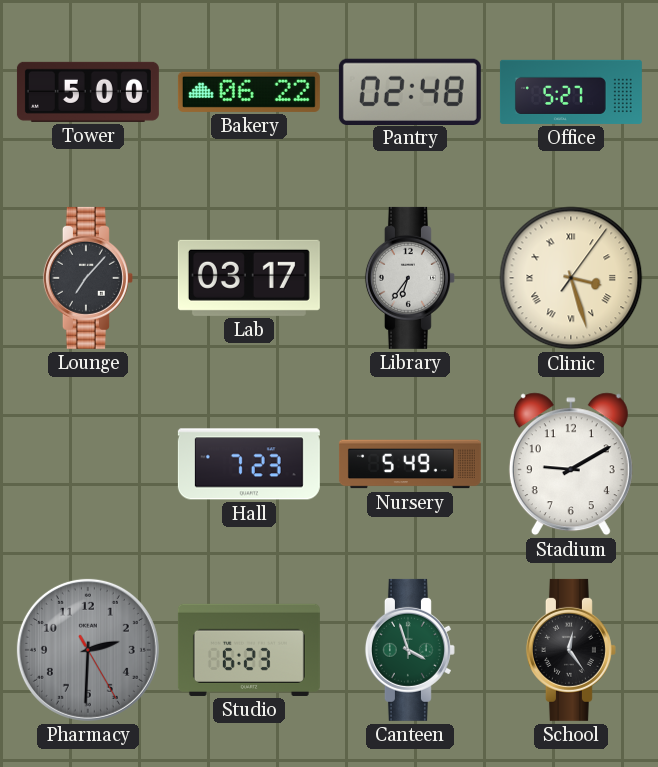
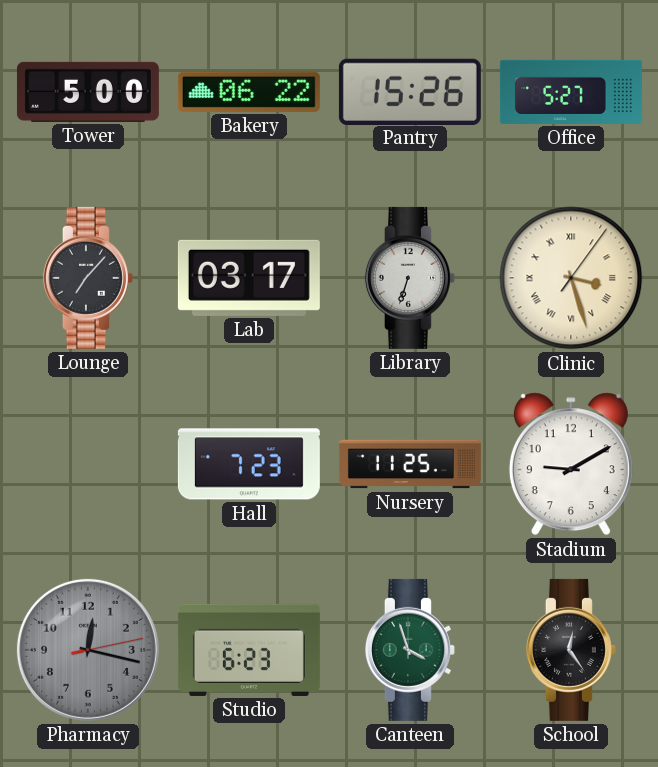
Pantry: 02:48 -> 15:26
Library: 6:36 -> 6:33
Nursery: 5:49 -> 11:25
Pharmacy: 2:30 -> 12:17
